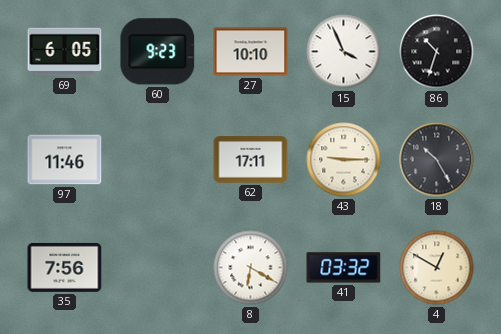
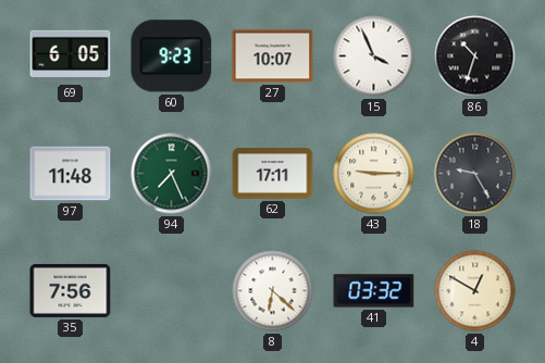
27: 10:10 -> 10:07
97: 11:46 -> 11:48
94: none -> 7:26
18: 10:25 -> 9:25
8: 6:20 -> 6:22
